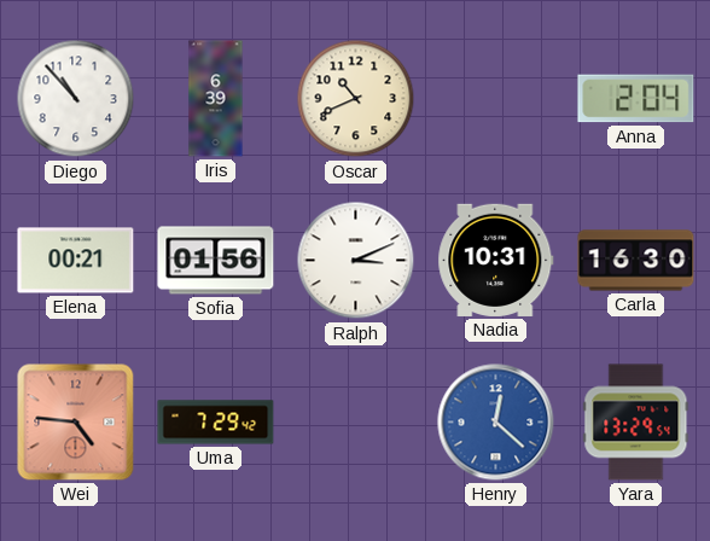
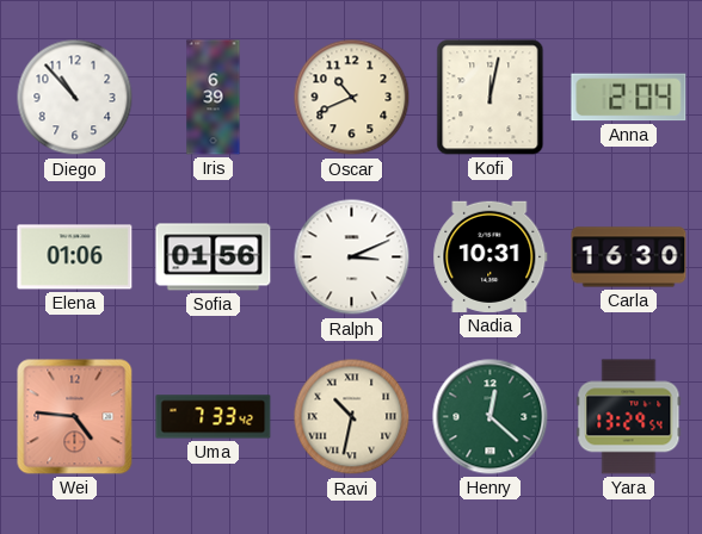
Kofi: none -> 12:02
Elena: 00:21 -> 01:06
Uma: 7:29 -> 7:33
Ravi: none -> 10:32
Henry dial: blue -> green
